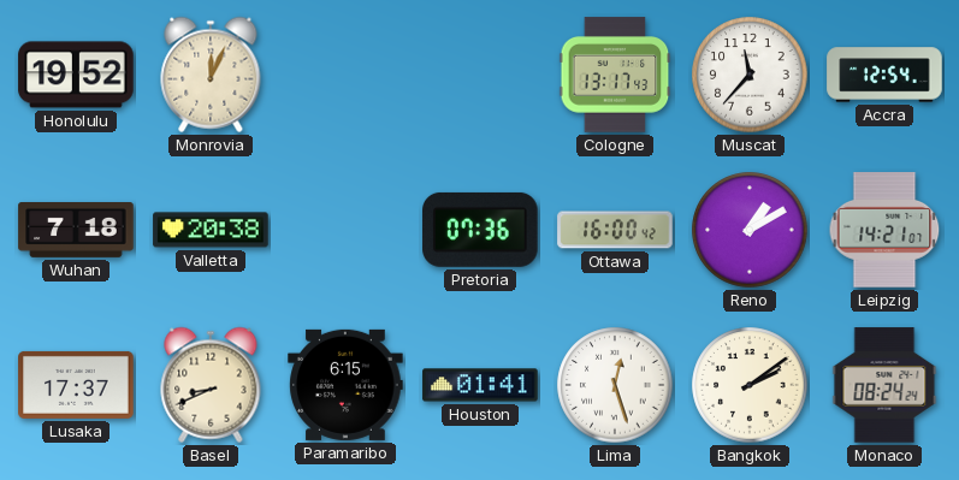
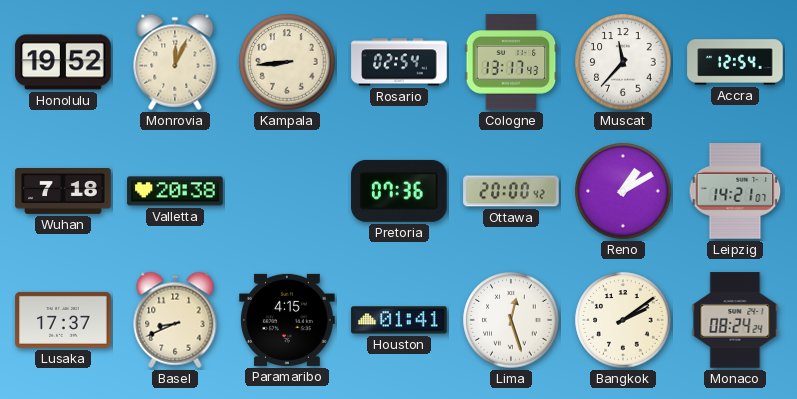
Kampala: none -> 8:44
Rosario: none -> 02:54
Ottawa: 16:00 -> 20:00
Paramaribo: 6:15 -> 4:15
